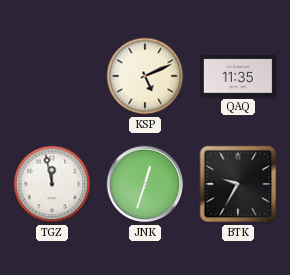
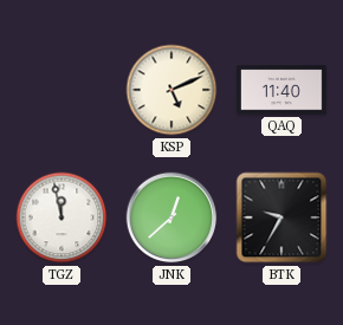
QAQ: 11:35 -> 11:40
JNK: 12:33 -> 12:38
